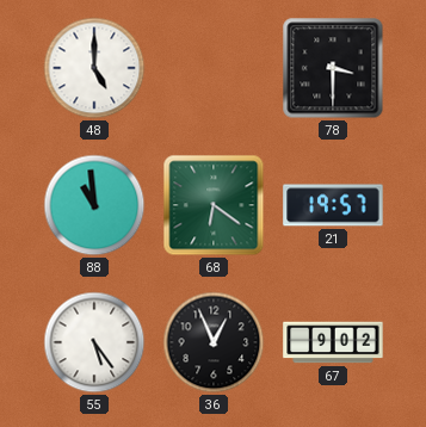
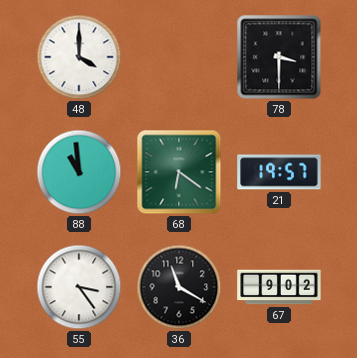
48: 5:00 -> 4:00
55: 5:24 -> 3:24
36: 12:56 -> 11:20
